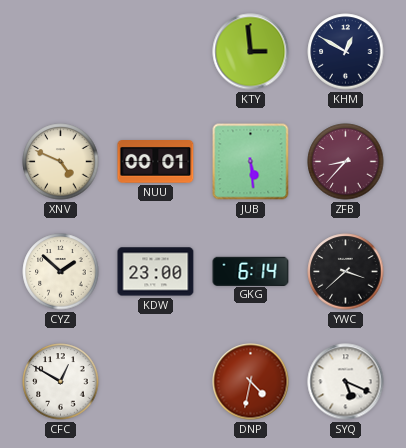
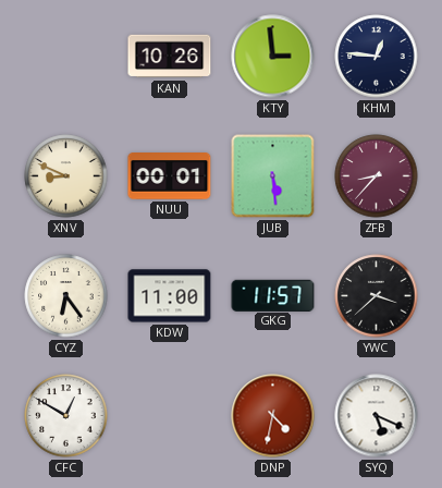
KAN: none -> 10:26
KHM: 12:50 -> 12:46
XNV: 4:49 -> 8:49
CYZ: 1:52 -> 6:24
KDW: 23:00 -> 11:00
GKG: 6:14 -> 11:57
